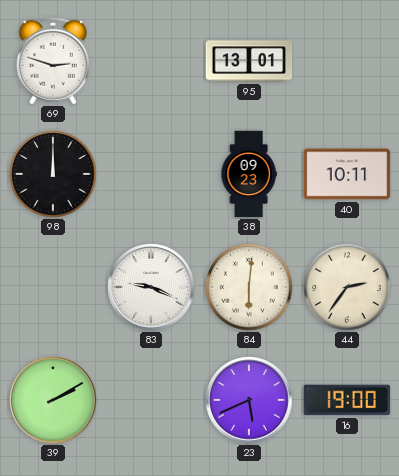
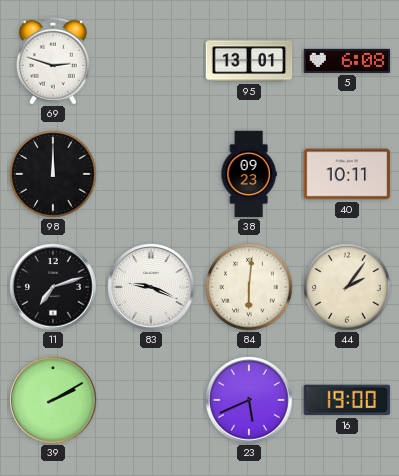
5: none -> 6:08
11: none -> 7:12
44: 2:36 -> 2:06
